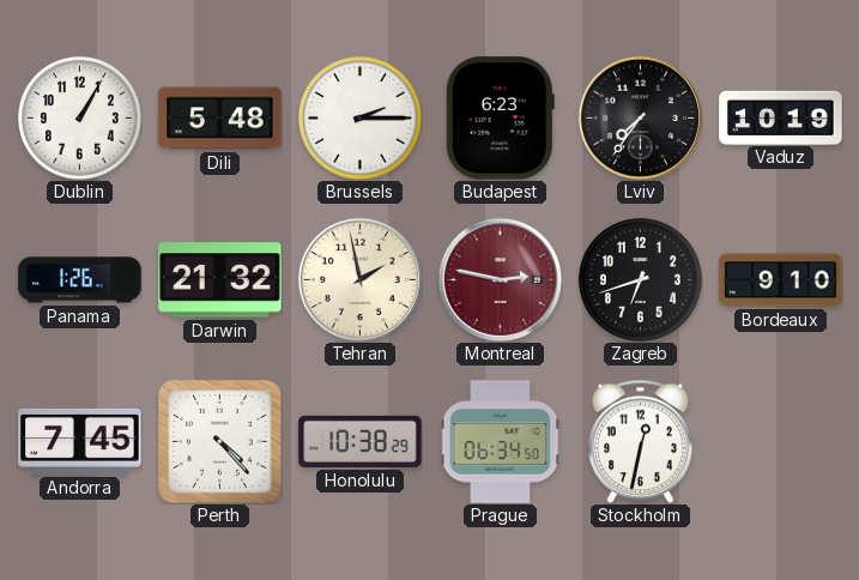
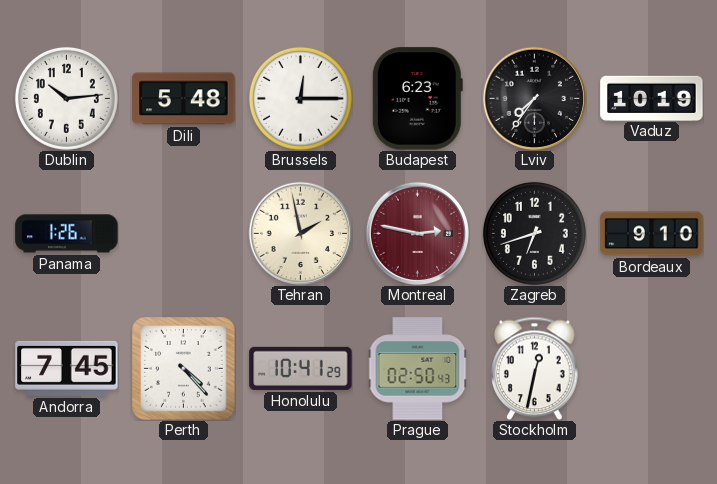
Dublin: 1:05 -> 10:14
Brussels: 2:15 -> 12:15
Darwin: 21:32 -> none
Honolulu: 10:38 -> 10:41
Prague: 06:34 -> 02:50
